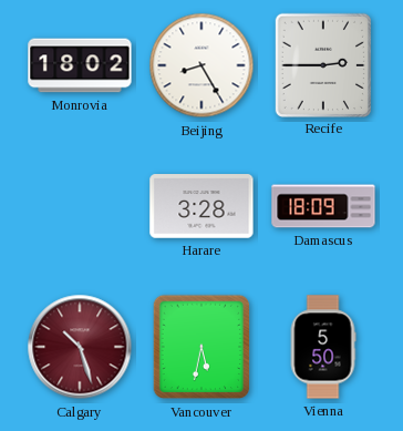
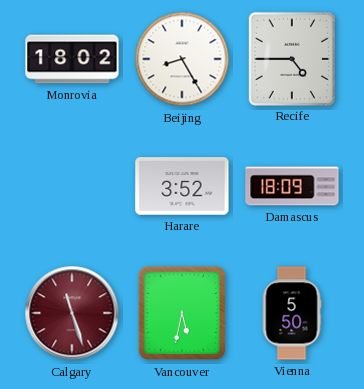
Recife: 2:45 -> 4:45
Harare: 3:28 -> 3:52
Calgary: 10:27 -> 11:27
